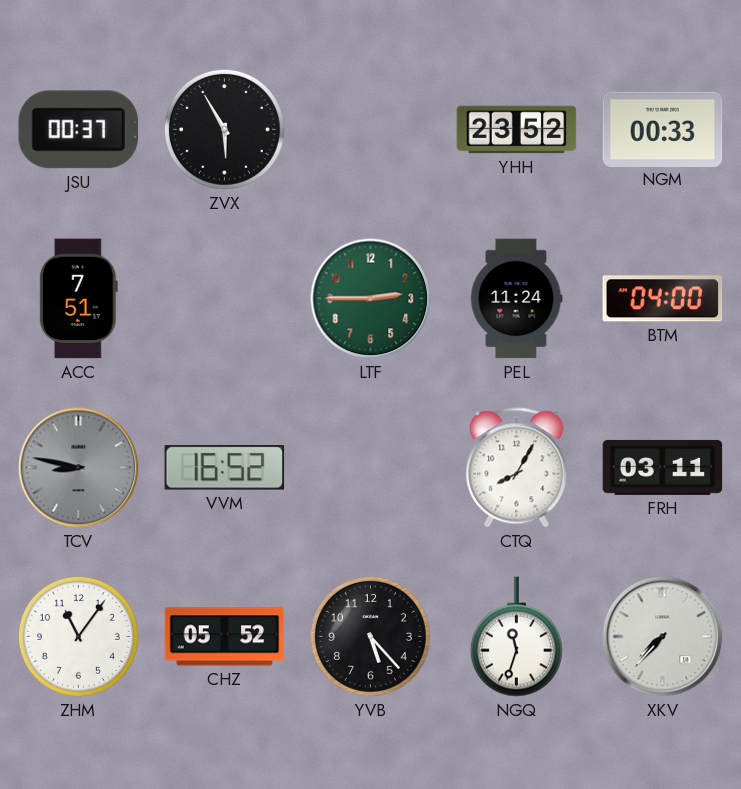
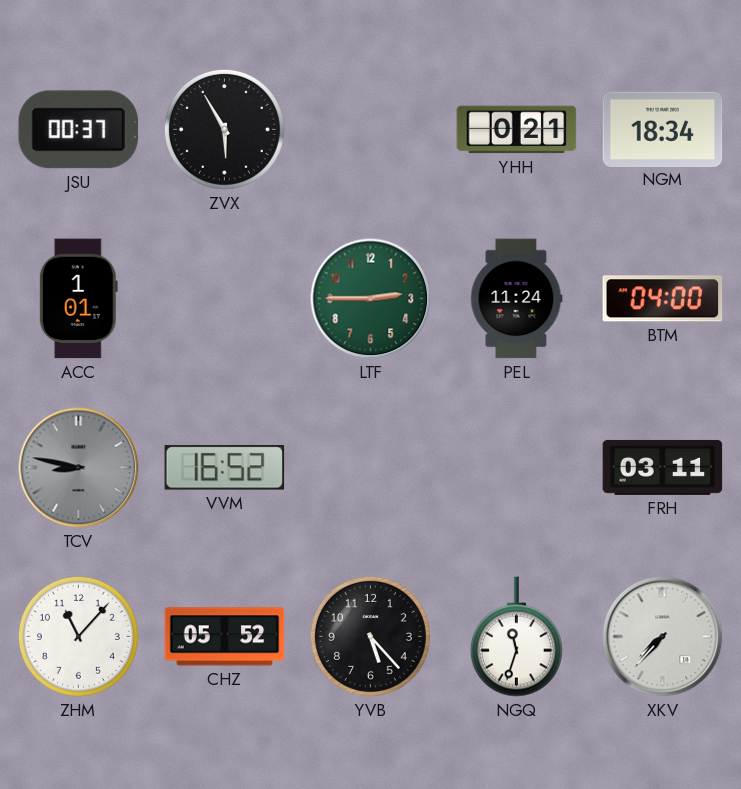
YHH: 23:52 -> 0:21
NGM: 00:33 -> 18:34
ACC: 7:51 -> 1:01
CTQ: 8:05 -> none
ZHM: 11:06 -> 11:07
